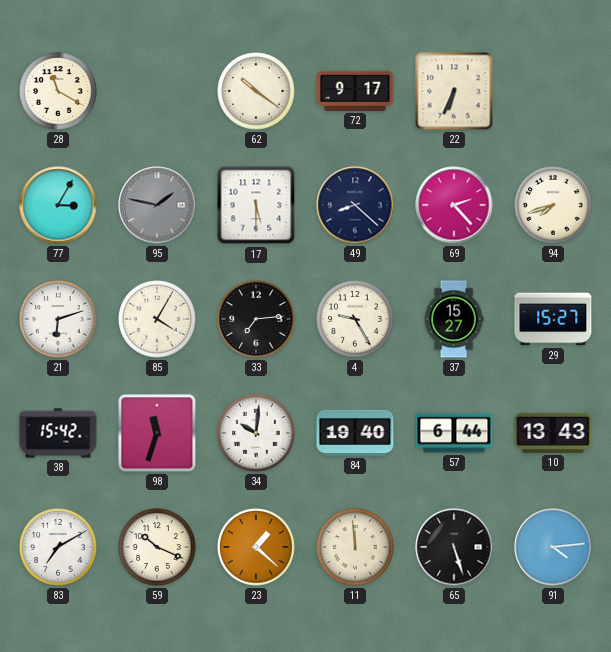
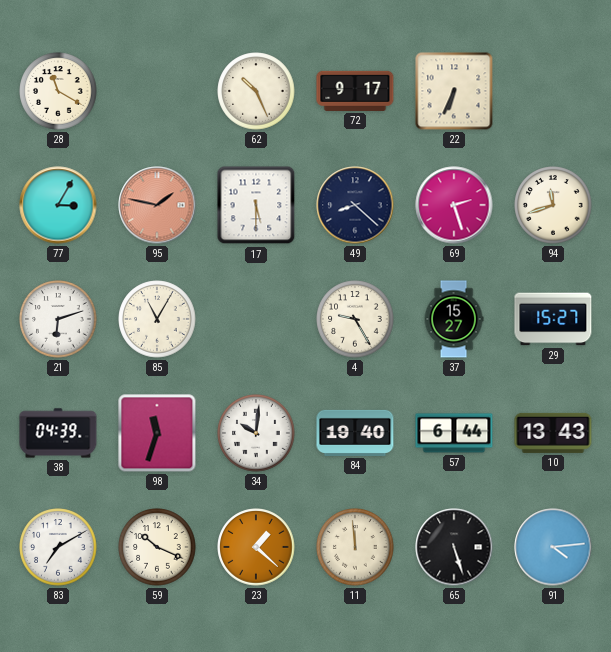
62: 10:21 -> 10:26
95 dial: grey -> salmon
69: 2:23 -> 2:27
94: 7:42 -> 11:42
85: 4:05 -> 11:05
33: 7:14 -> none
38: 15:42 -> 04:39
